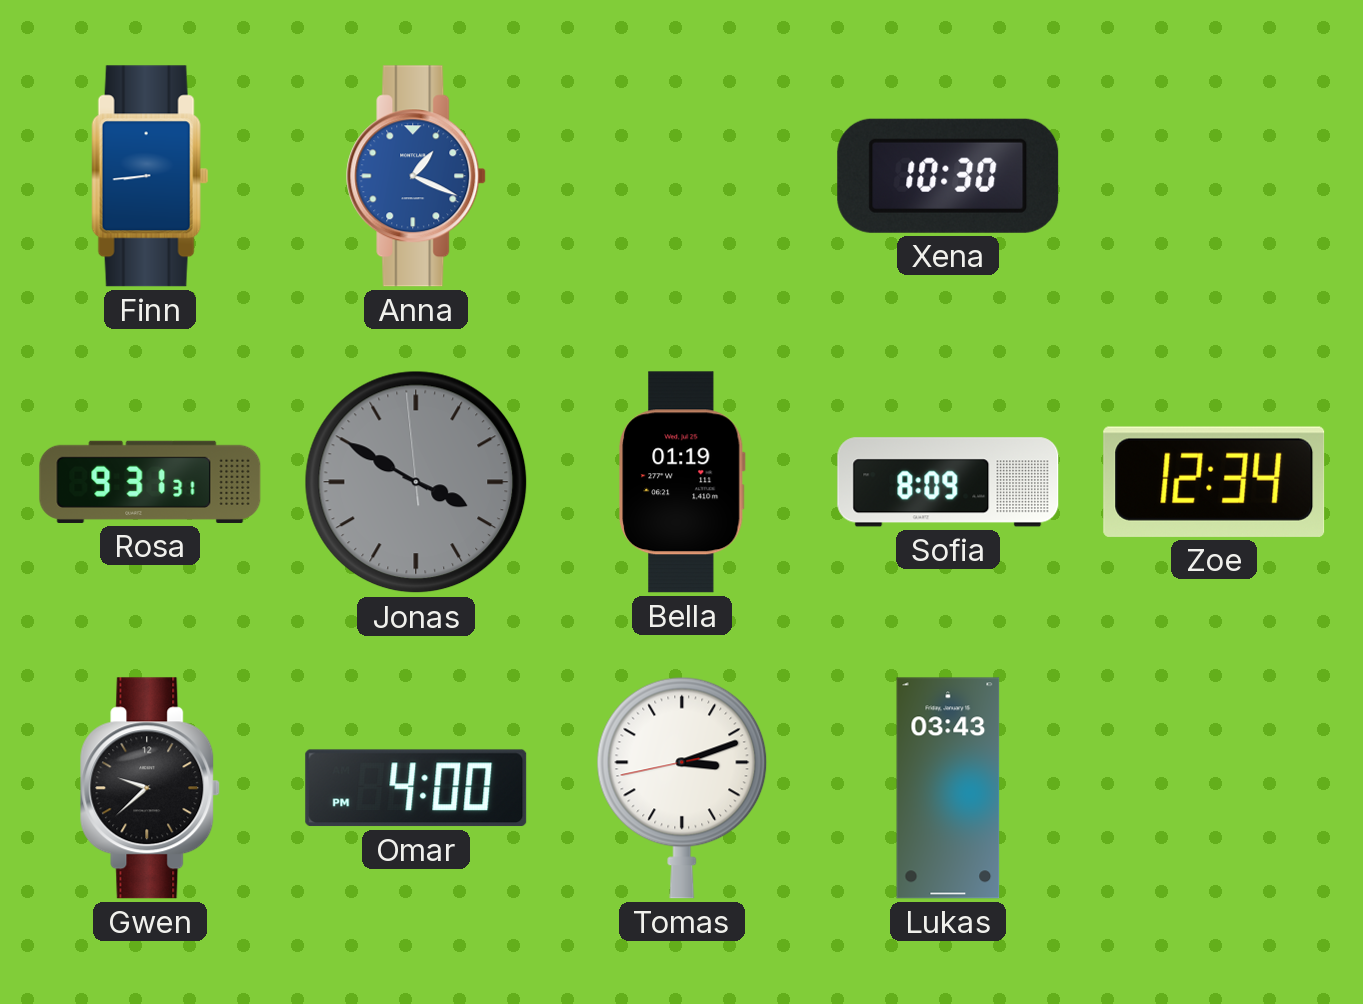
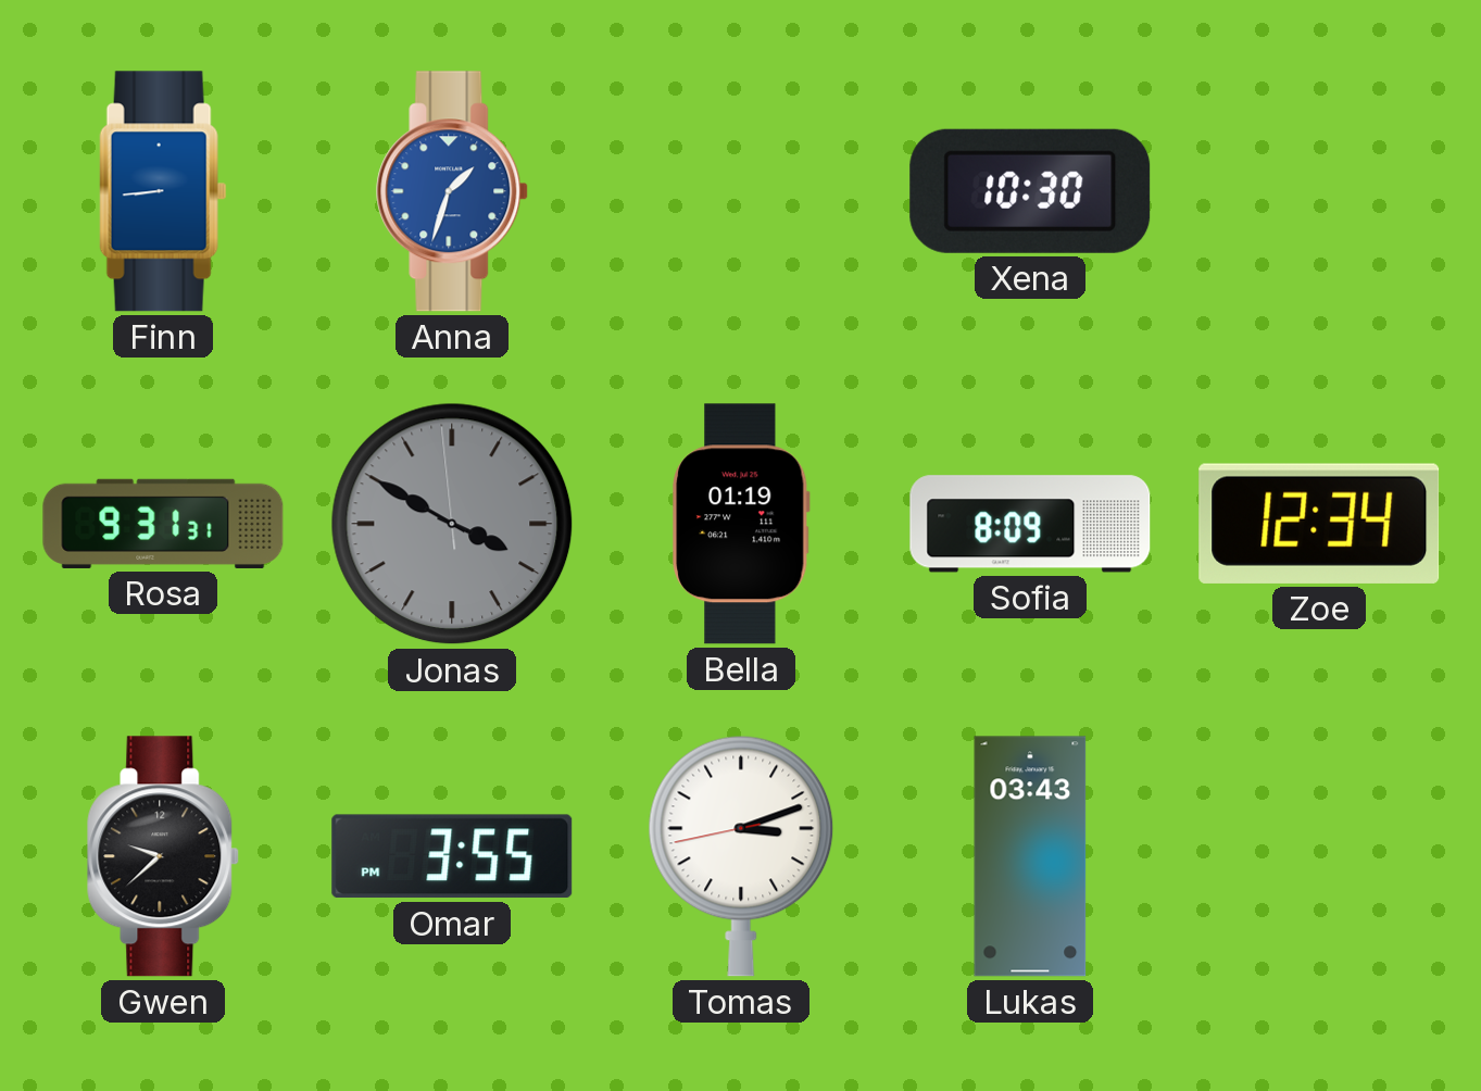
Anna: 1:19 -> 1:33
Omar: 4:00 -> 3:55
